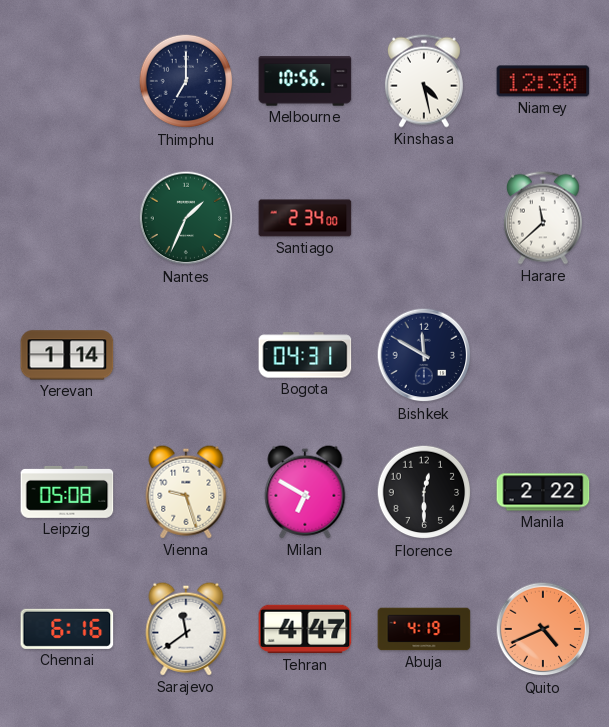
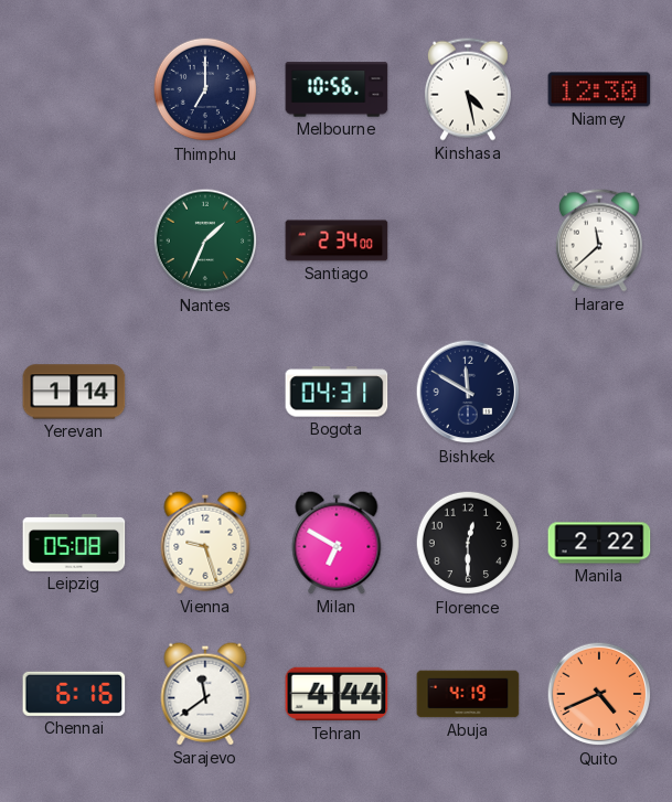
Tehran: 4:47 -> 4:44
